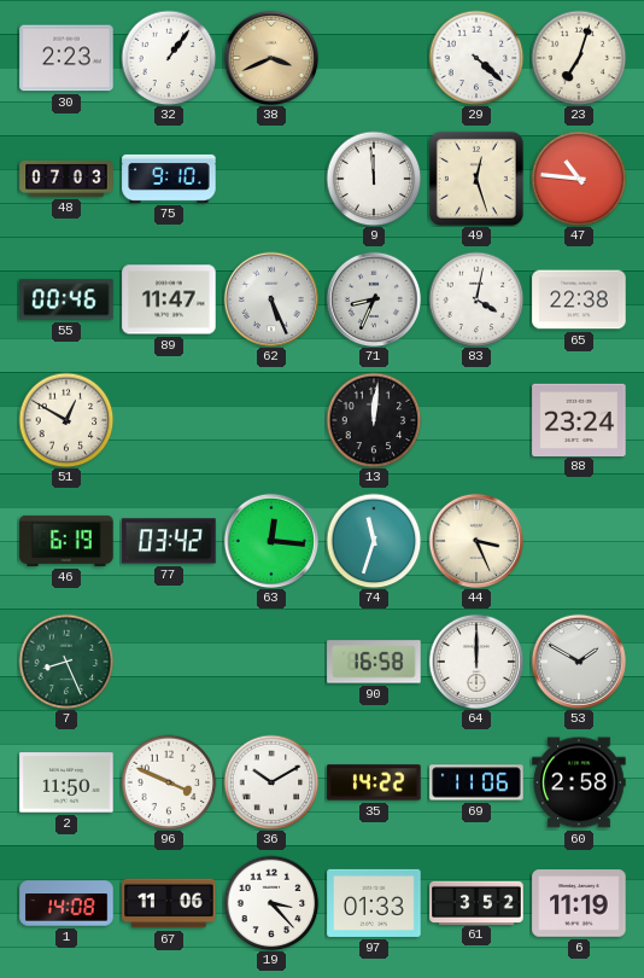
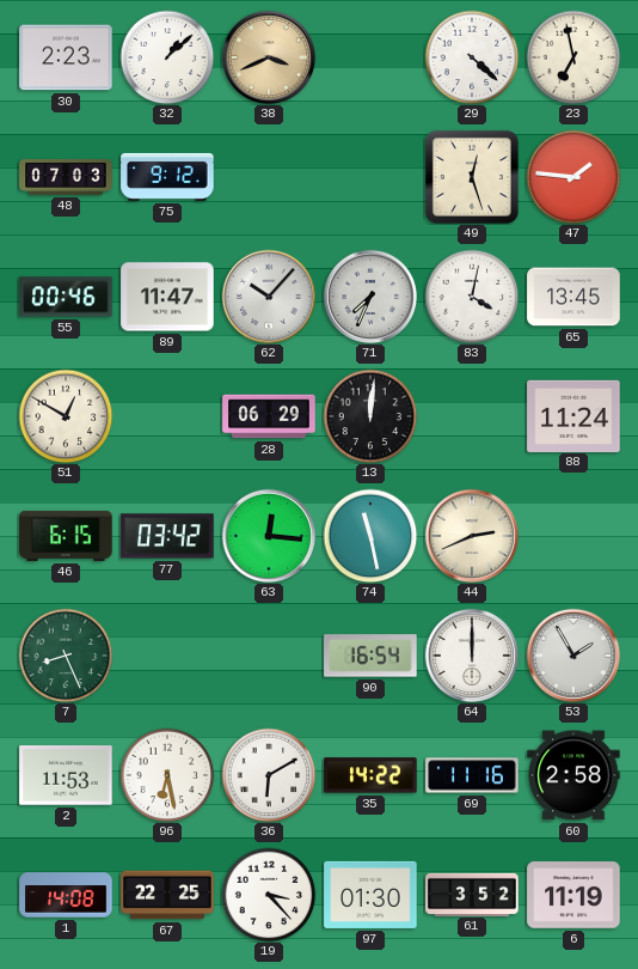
32: 1:06 -> 1:08
23: 7:03 -> 6:58
75: 9:10 -> 9:12
9: 11:59 -> none
47: 10:46 -> 1:46
62: 5:26 -> 10:07
71: 8:34 -> 7:34
65: 22:38 -> 13:45
28: none -> 06:29
88: 23:24 -> 11:24
46: 6:19 -> 6:15
74: 11:33 -> 11:28
44: 3:26 -> 2:41
90: 16:58 -> 16:54
53: 1:50 -> 1:55
2: 11:50 -> 11:53
96: 3:49 -> 6:28
36: 10:10 -> 6:10
69: 11:06 -> 11:16
67: 11:06 -> 22:25
97: 01:33 -> 01:30
